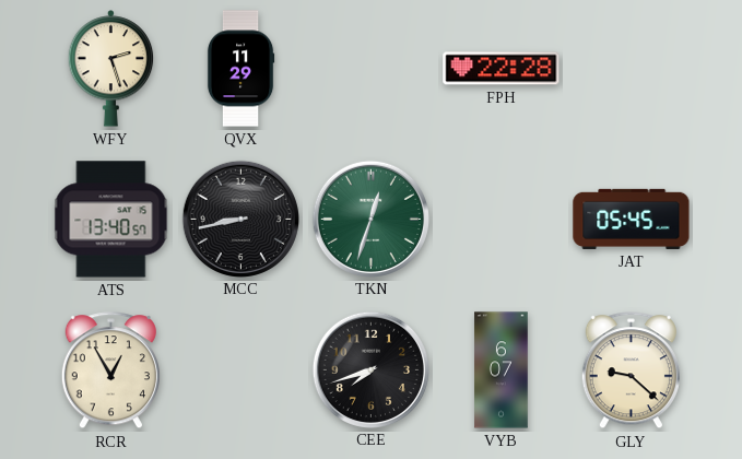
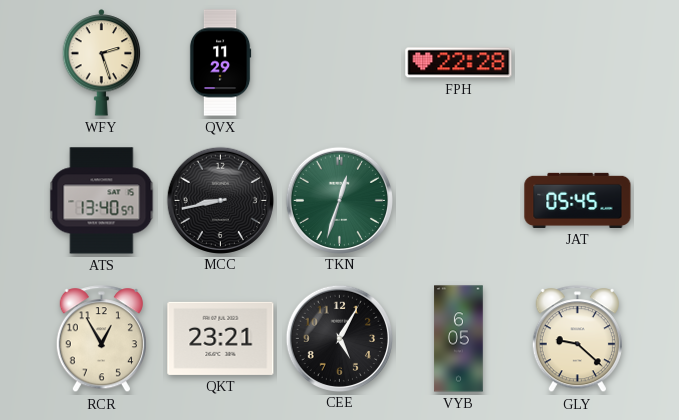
QKT: none -> 23:21
CEE: 7:42 -> 5:05
VYB: 6:07 -> 6:05
